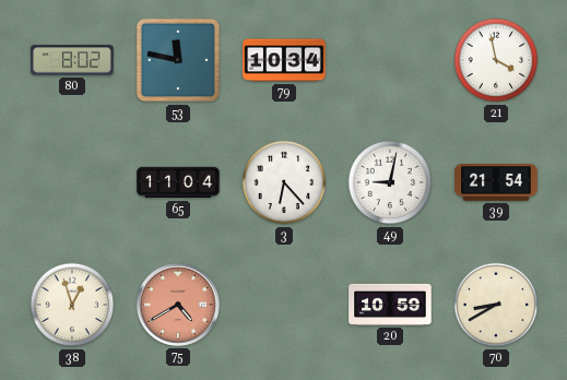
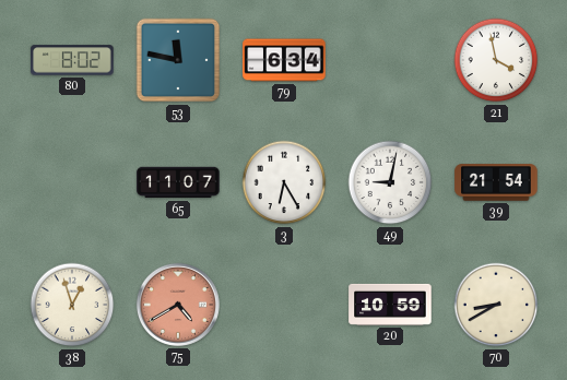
79: 10:34 -> 6:34
65: 11:04 -> 11:07
3: 6:23 -> 6:25
